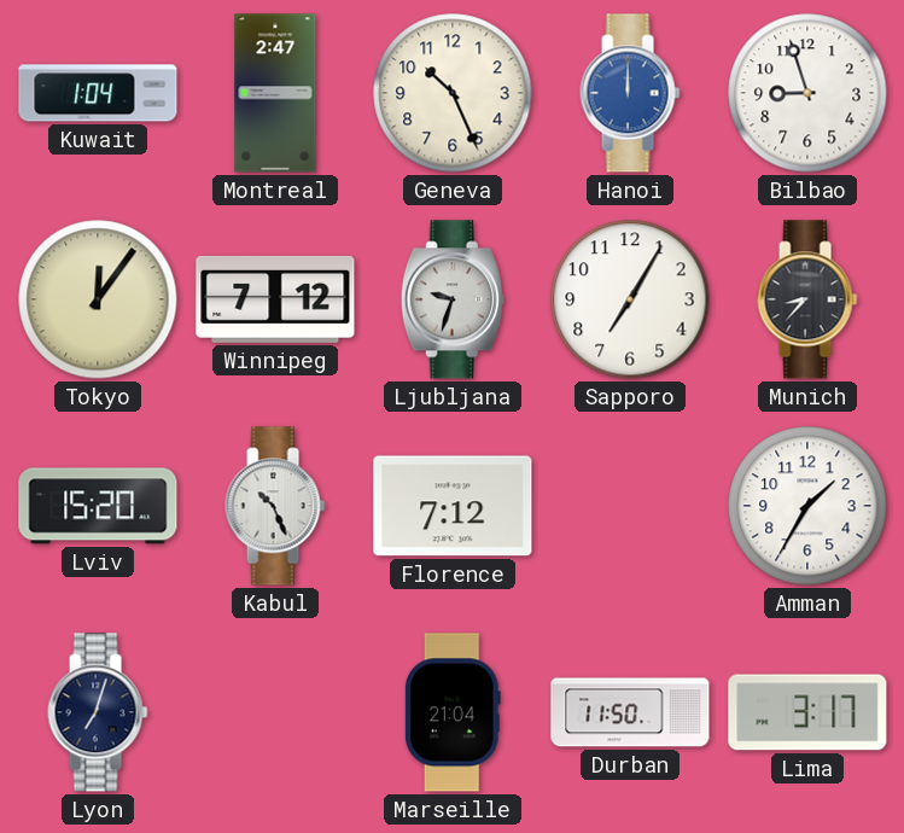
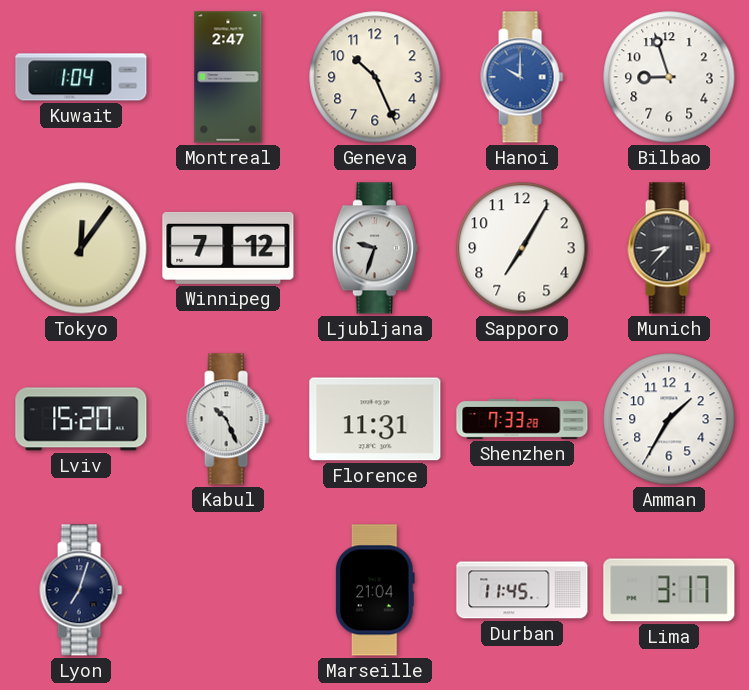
Hanoi: 12:00 -> 10:00
Florence: 7:12 -> 11:31
Shenzhen: none -> 7:33
Durban: 11:50 -> 11:45
